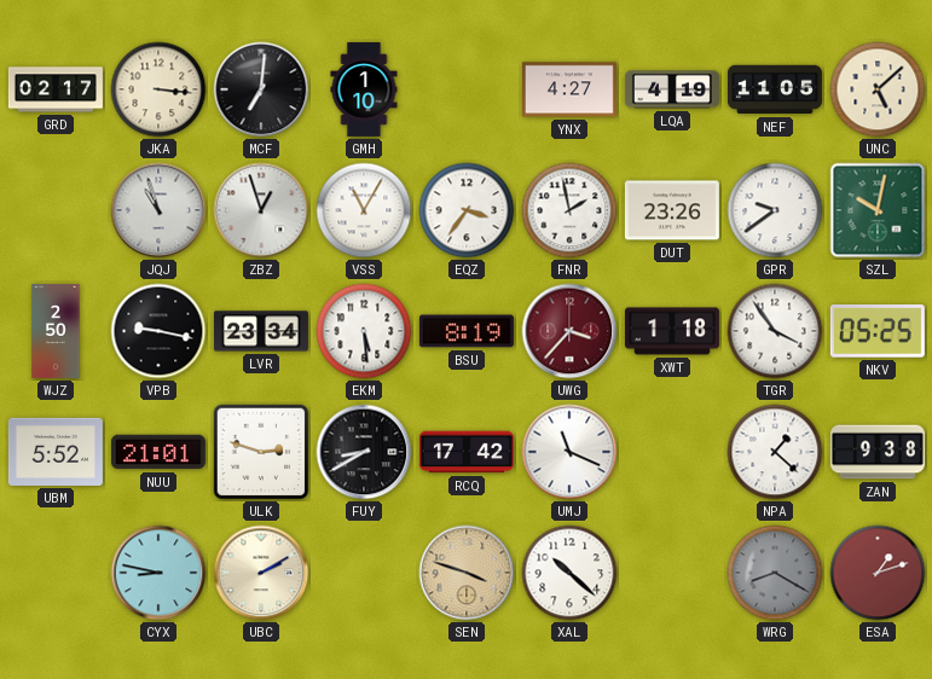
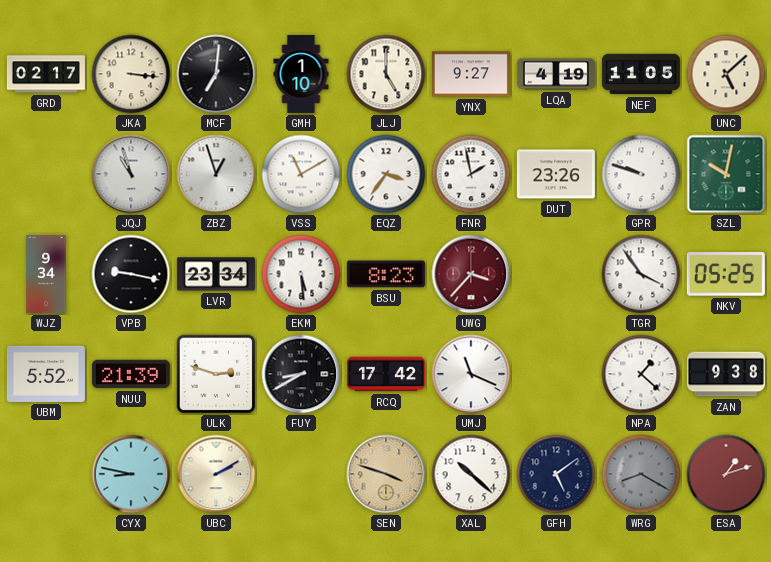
JLJ: none -> 5:00
YNX: 4:27 -> 9:27
VSS: 11:05 -> 11:10
GPR: 9:39 -> 9:48
WJZ: 2:50 -> 9:34
BSU: 8:19 -> 8:23
XWT: 1:18 -> none
NUU: 21:01 -> 21:39
GFH: none -> 5:09
